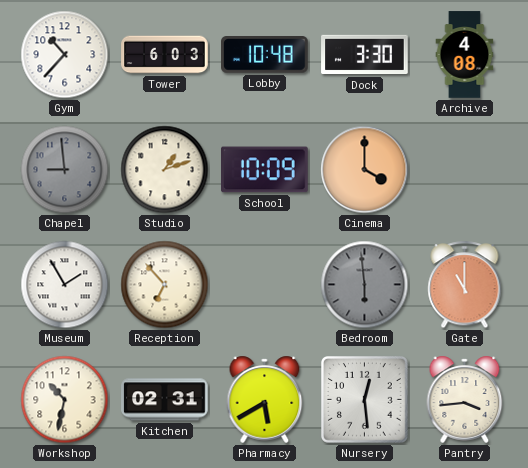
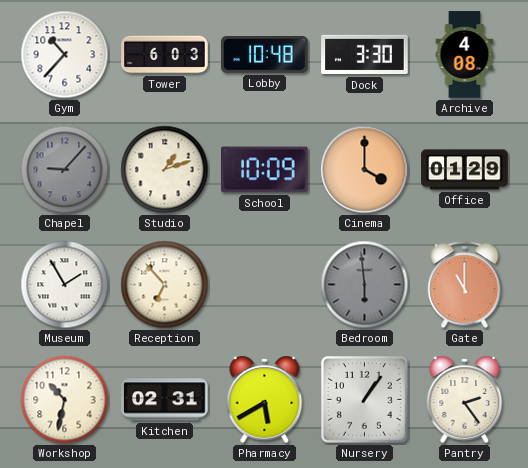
Chapel: 8:59 -> 9:07
Office: none -> 01:29
Nursery: 12:29 -> 1:06
Pantry: 3:44 -> 2:24
